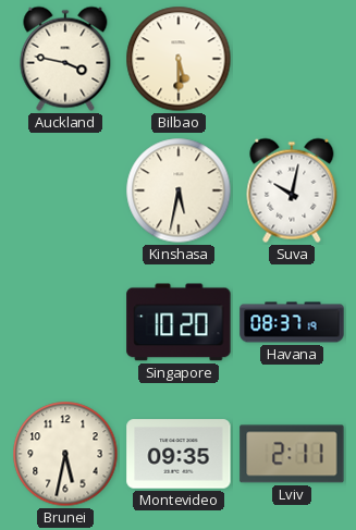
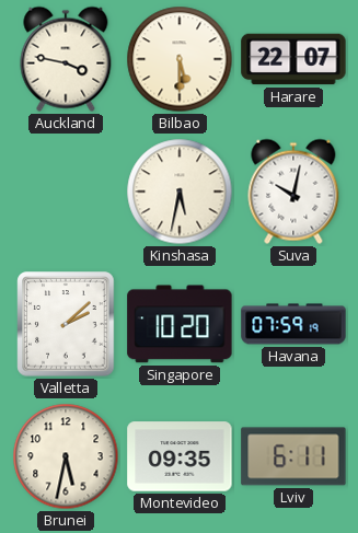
Harare: none -> 22:07
Valletta: none -> 2:08
Havana: 08:37 -> 07:59
Lviv: 2:11 -> 6:11
